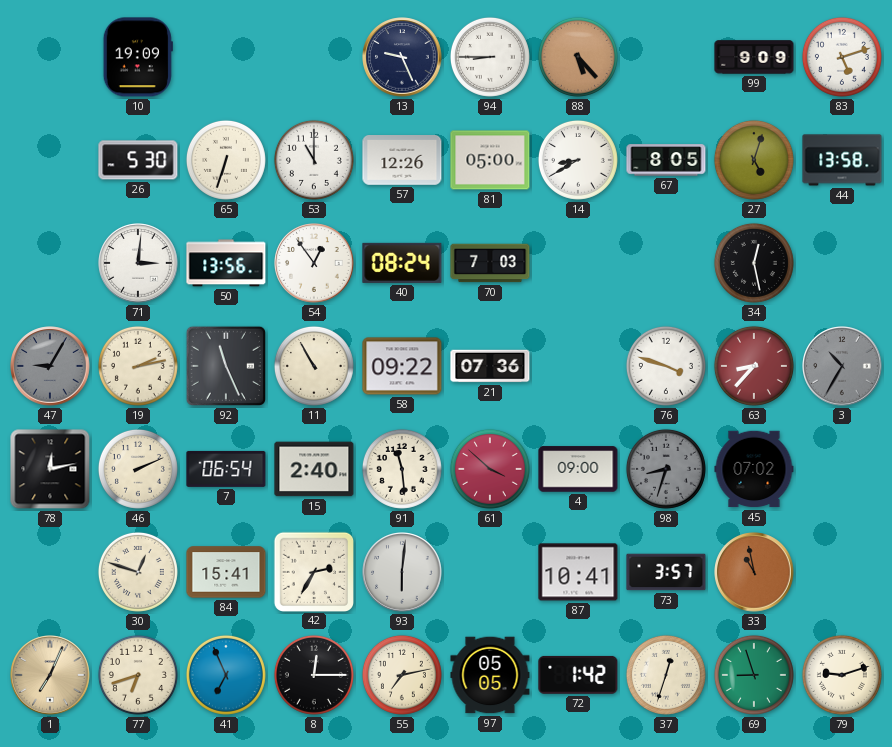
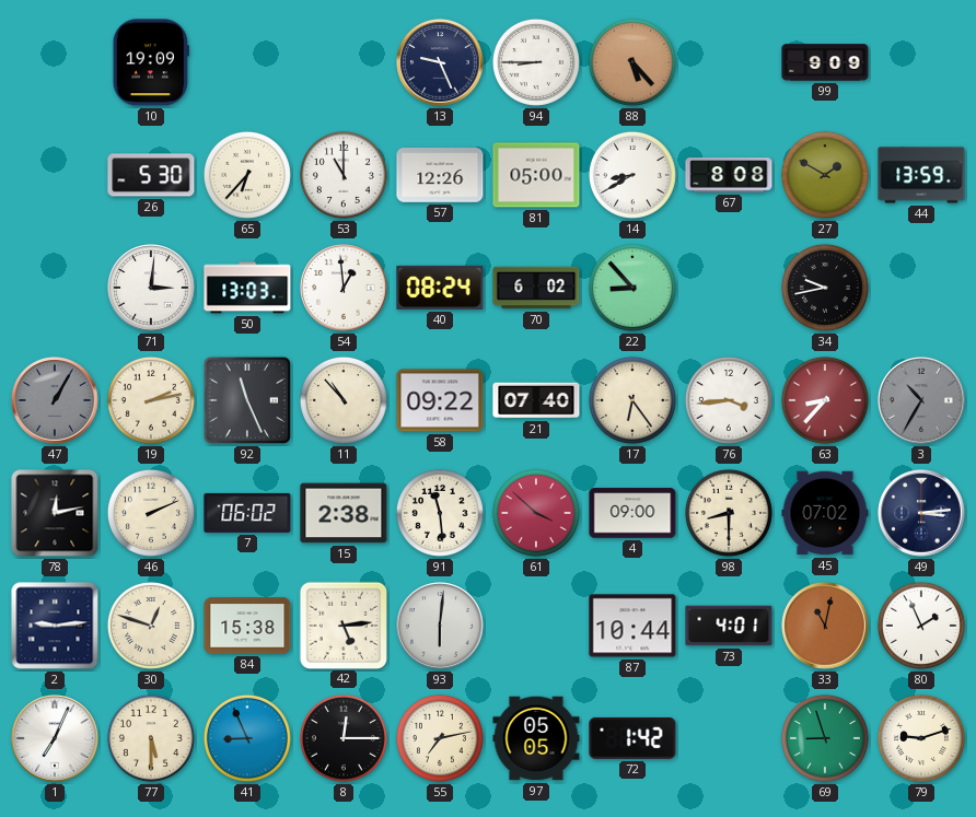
83: 5:12 -> none
65: 6:33 -> 6:37
67: 8:05 -> 8:08
27: 5:03 -> 1:50
44: 13:58 -> 13:59
50: 13:56 -> 13:03
54: 12:54 -> 12:59
70: 7:03 -> 6:02
22: none -> 8:53
34: 12:28 -> 9:43
47: 9:05 -> 1:05
11: 10:55 -> 10:53
21: 07:36 -> 07:40
17: none -> 6:24
76: 3:48 -> 3:44
7: 06:54 -> 06:02
15: 2:40 -> 2:38
98: 8:33 -> 8:30
98 dial: grey -> cream
49: none -> 3:14
2: none -> 9:14
84: 15:41 -> 15:38
42: 2:35 -> 5:14
87: 10:41 -> 10:44
73: 3:57 -> 4:01
33: 10:58 -> 11:02
80: none -> 1:56
1 dial: champagne -> white
77: 6:42 -> 5:30
41: 6:56 -> 8:56
37: 12:33 -> none
